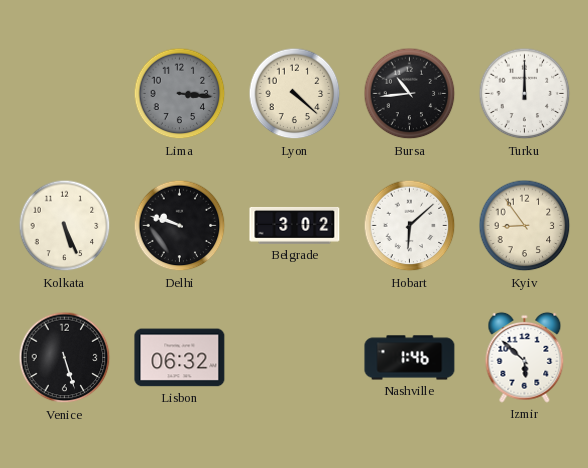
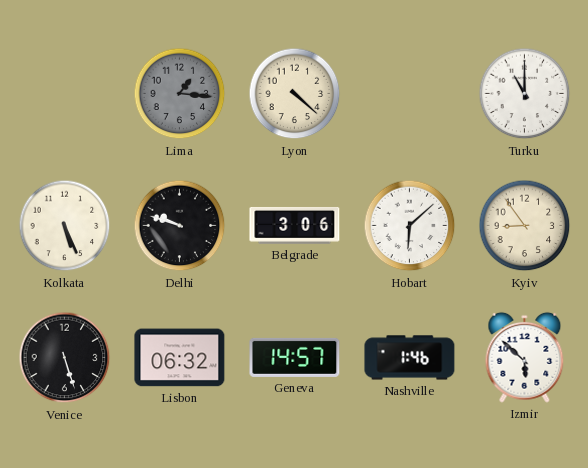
Lima: 3:16 -> 1:16
Bursa: 10:44 -> none
Turku: 12:00 -> 11:00
Belgrade: 3:02 -> 3:06
Geneva: none -> 14:57
